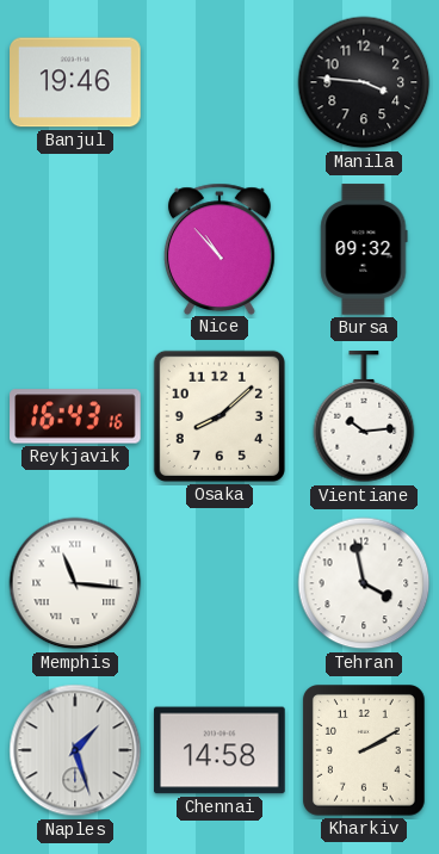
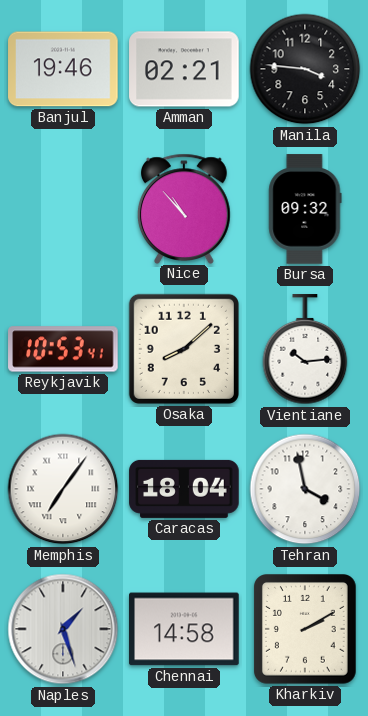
Amman: none -> 02:21
Reykjavik: 16:43 -> 10:53
Memphis: 11:16 -> 7:06
Caracas: none -> 18:04
